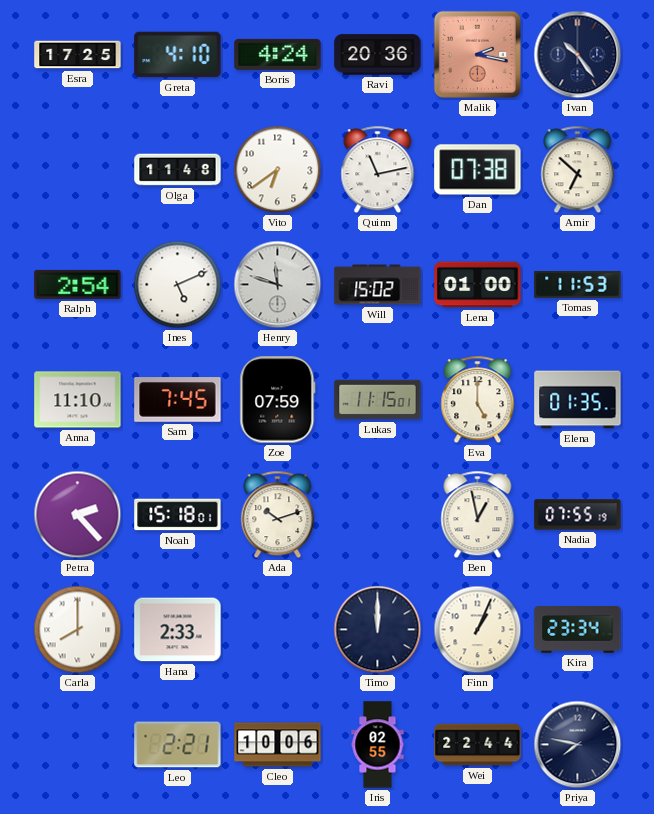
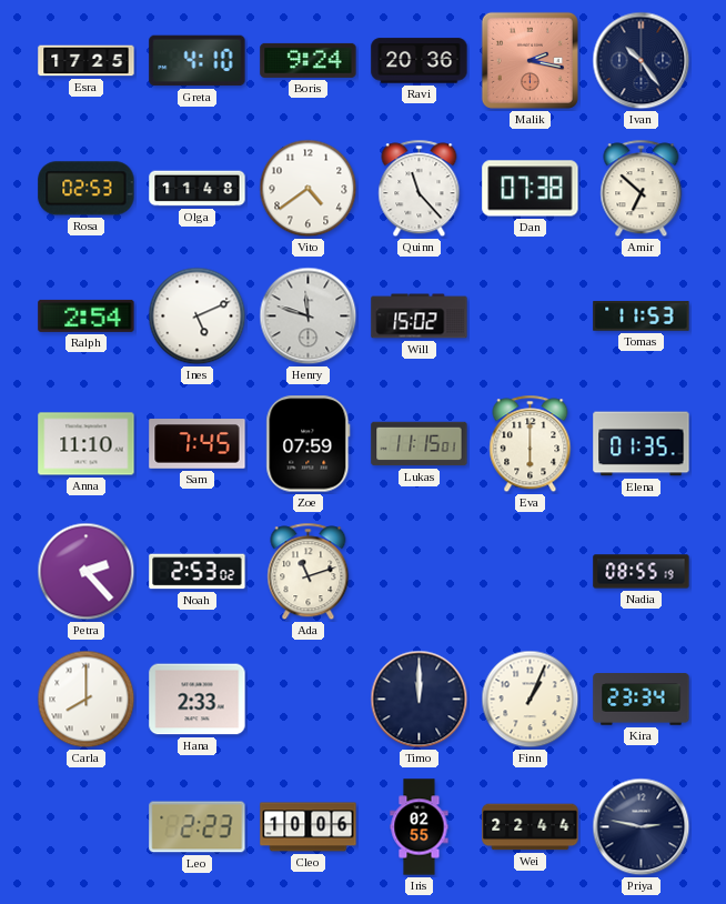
Boris: 4:24 -> 9:24
Rosa: none -> 02:53
Vito: 6:39 -> 4:39
Quinn: 11:13 -> 11:23
Lena: 01:00 -> none
Eva: 5:00 -> 6:00
Noah: 15:18 -> 2:53
Ada: 10:12 -> 11:12
Ben: 12:58 -> none
Nadia: 07:55 -> 08:55
Leo: 2:21 -> 2:23
Priya: 7:47 -> 2:47
